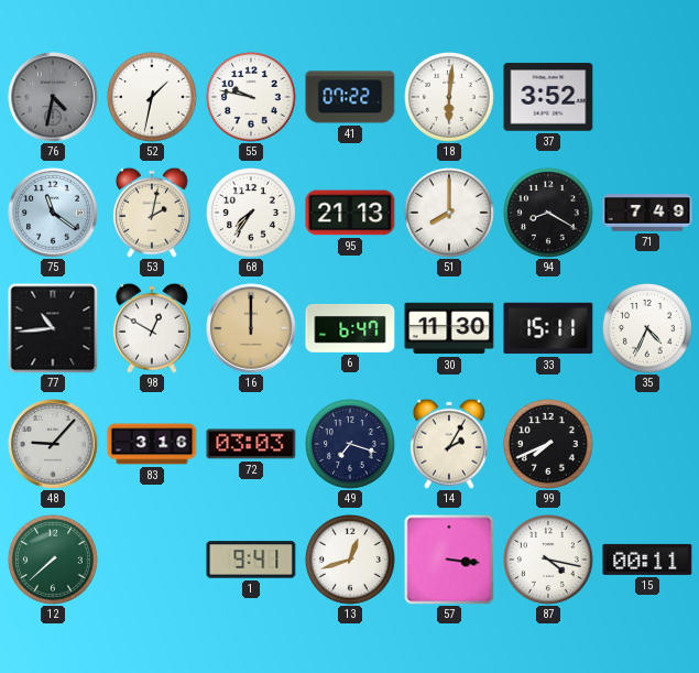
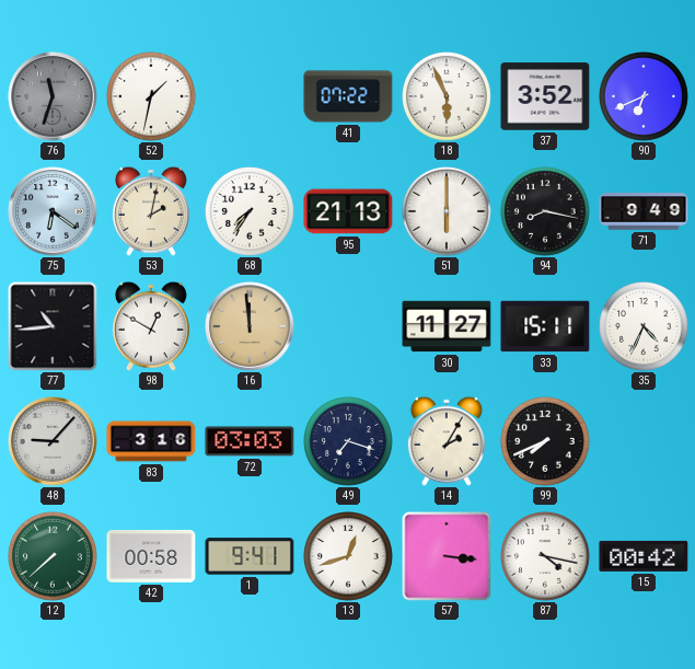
76: 4:32 -> 11:33
55: 9:47 -> none
18: 6:01 -> 5:56
90: none -> 6:41
75: 11:21 -> 6:21
51: 8:00 -> 6:00
94: 8:20 -> 8:17
71: 7:49 -> 9:49
16: 12:00 -> 11:59
6: 6:47 -> none
30: 11:30 -> 11:27
42: none -> 00:58
15: 00:11 -> 00:42
